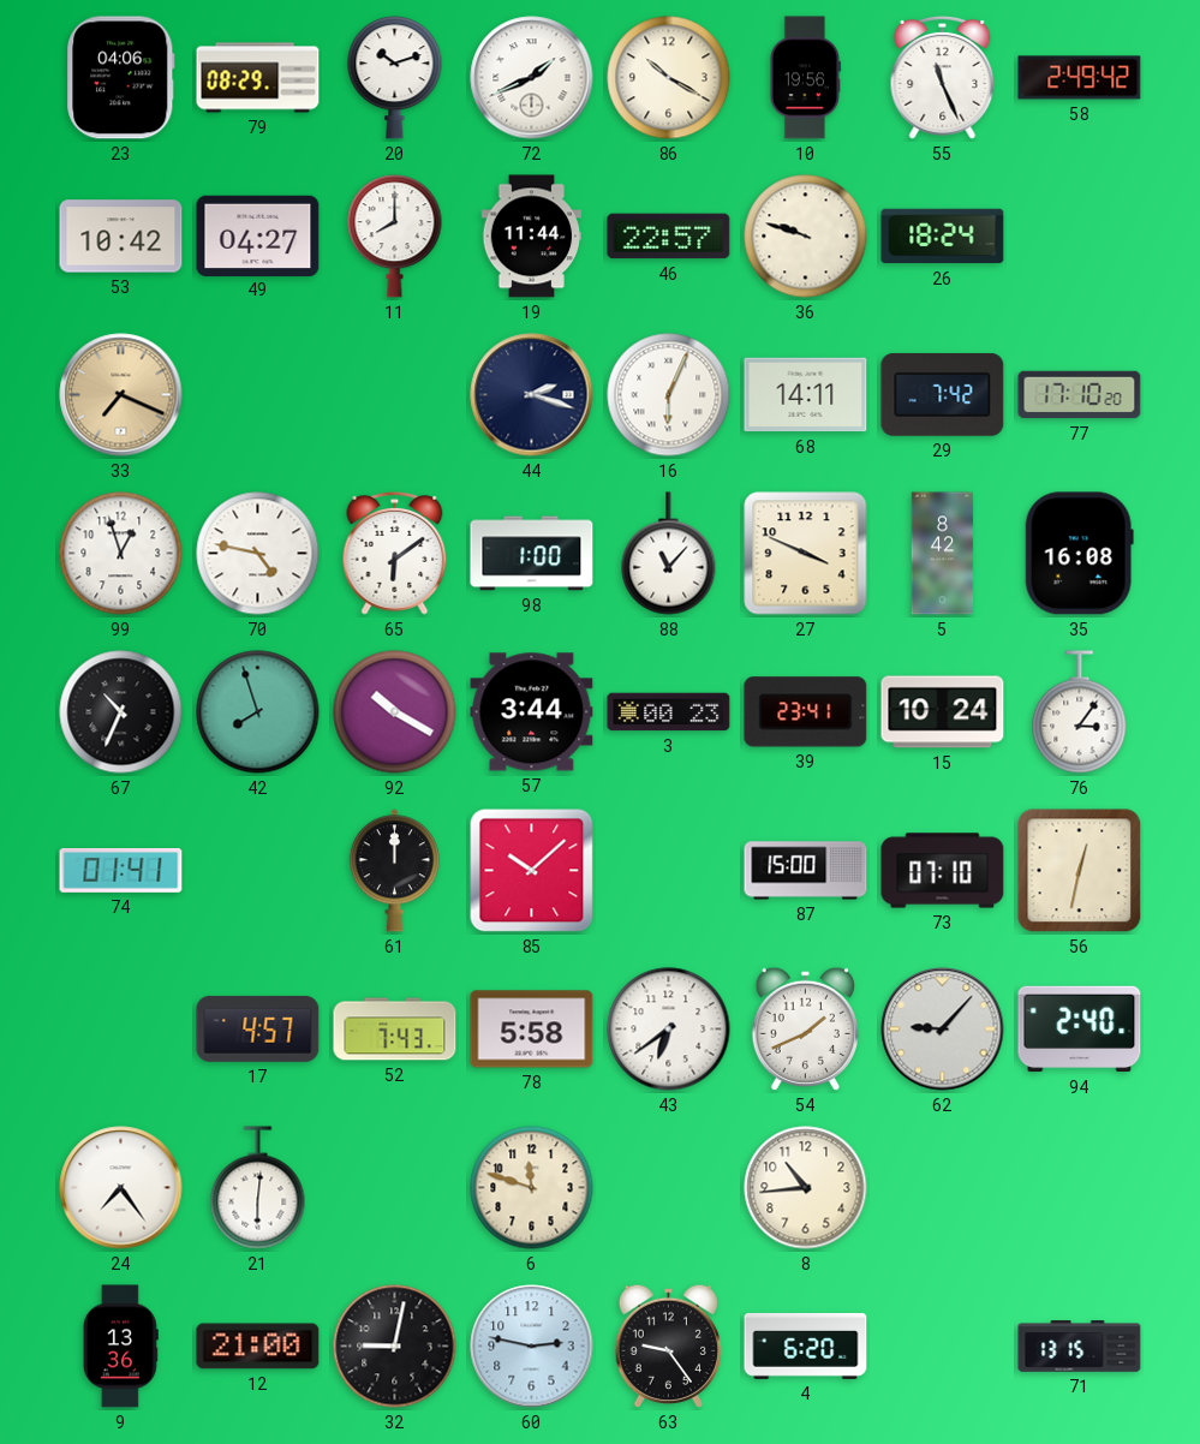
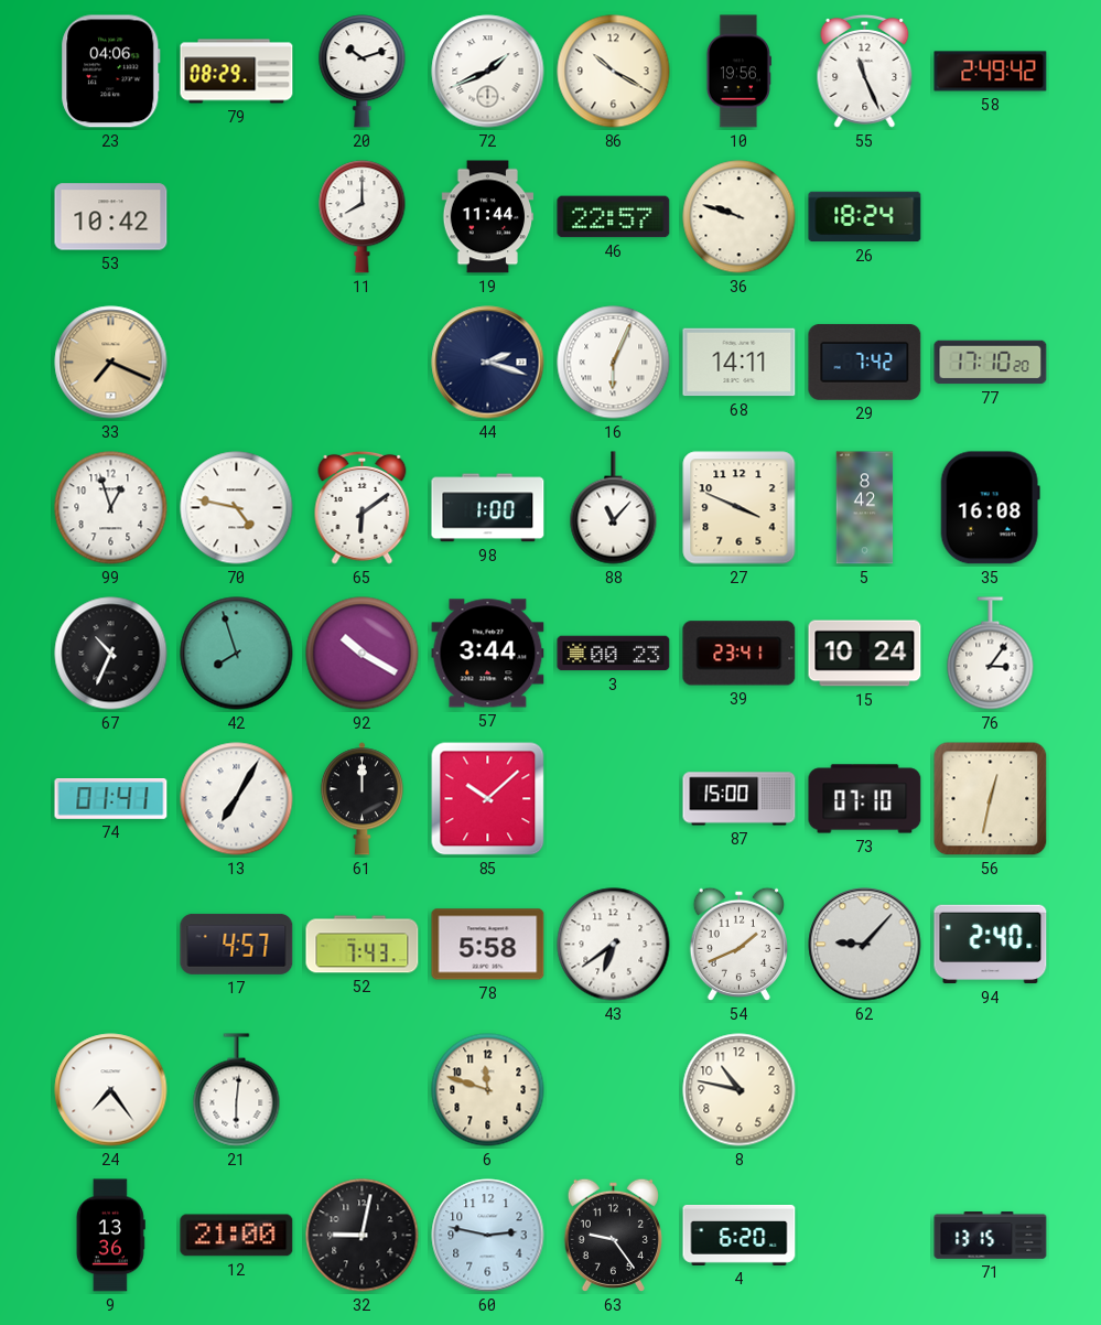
49: 04:27 -> none
13: none -> 7:05
8: 10:44 -> 10:47
